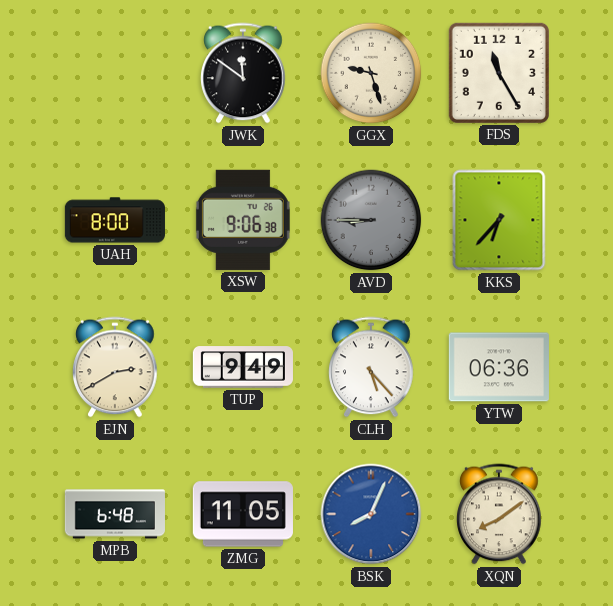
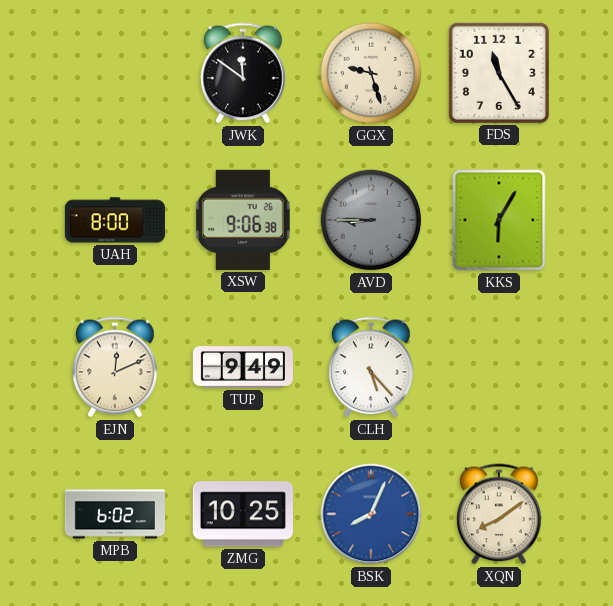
KKS: 6:37 -> 6:05
EJN: 2:40 -> 12:11
YTW: 06:36 -> none
MPB: 6:48 -> 6:02
ZMG: 11:05 -> 10:25
